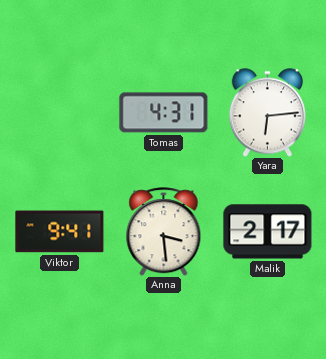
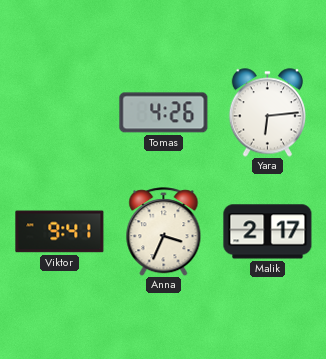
Tomas: 4:31 -> 4:26
Anna: 3:29 -> 3:34
